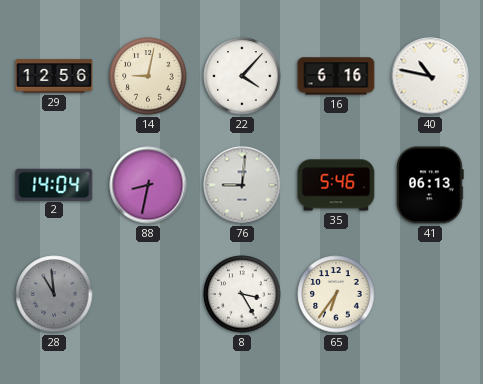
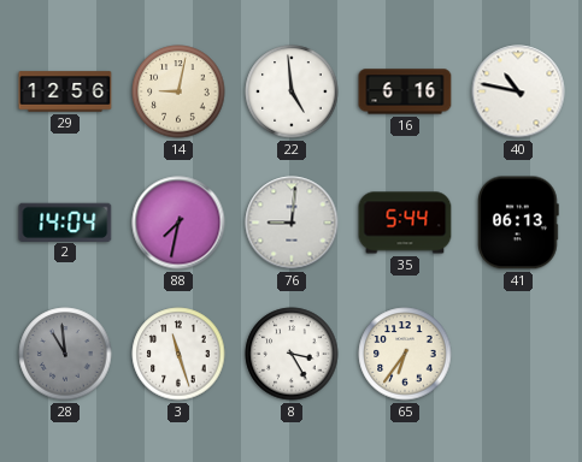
22: 4:07 -> 4:59
88: 8:32 -> 7:32
35: 5:46 -> 5:44
3: none -> 11:27
